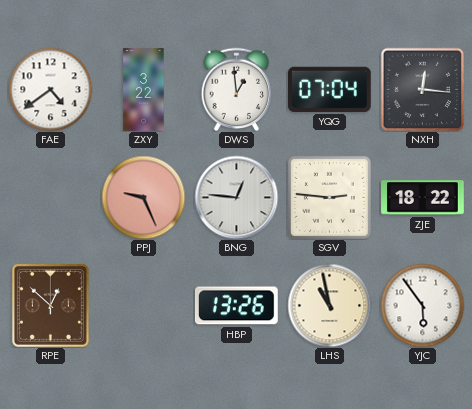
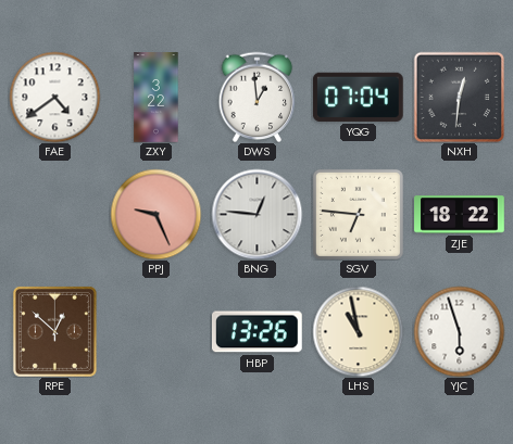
NXH: 12:16 -> 12:31
SGV: 2:46 -> 6:46
YJC: 5:54 -> 5:57
